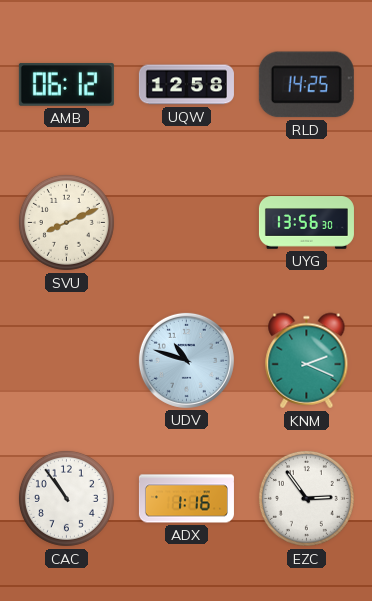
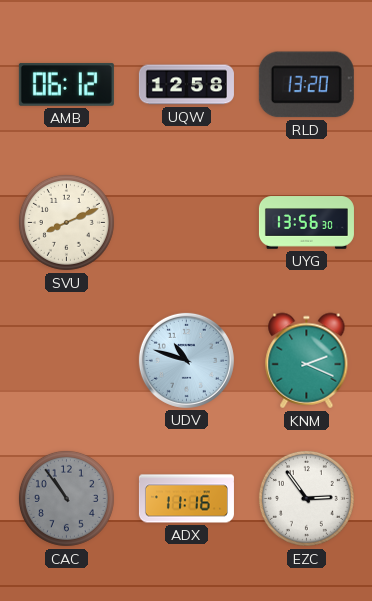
RLD: 14:25 -> 13:20
CAC dial: white -> grey
ADX: 1:16 -> 11:16
